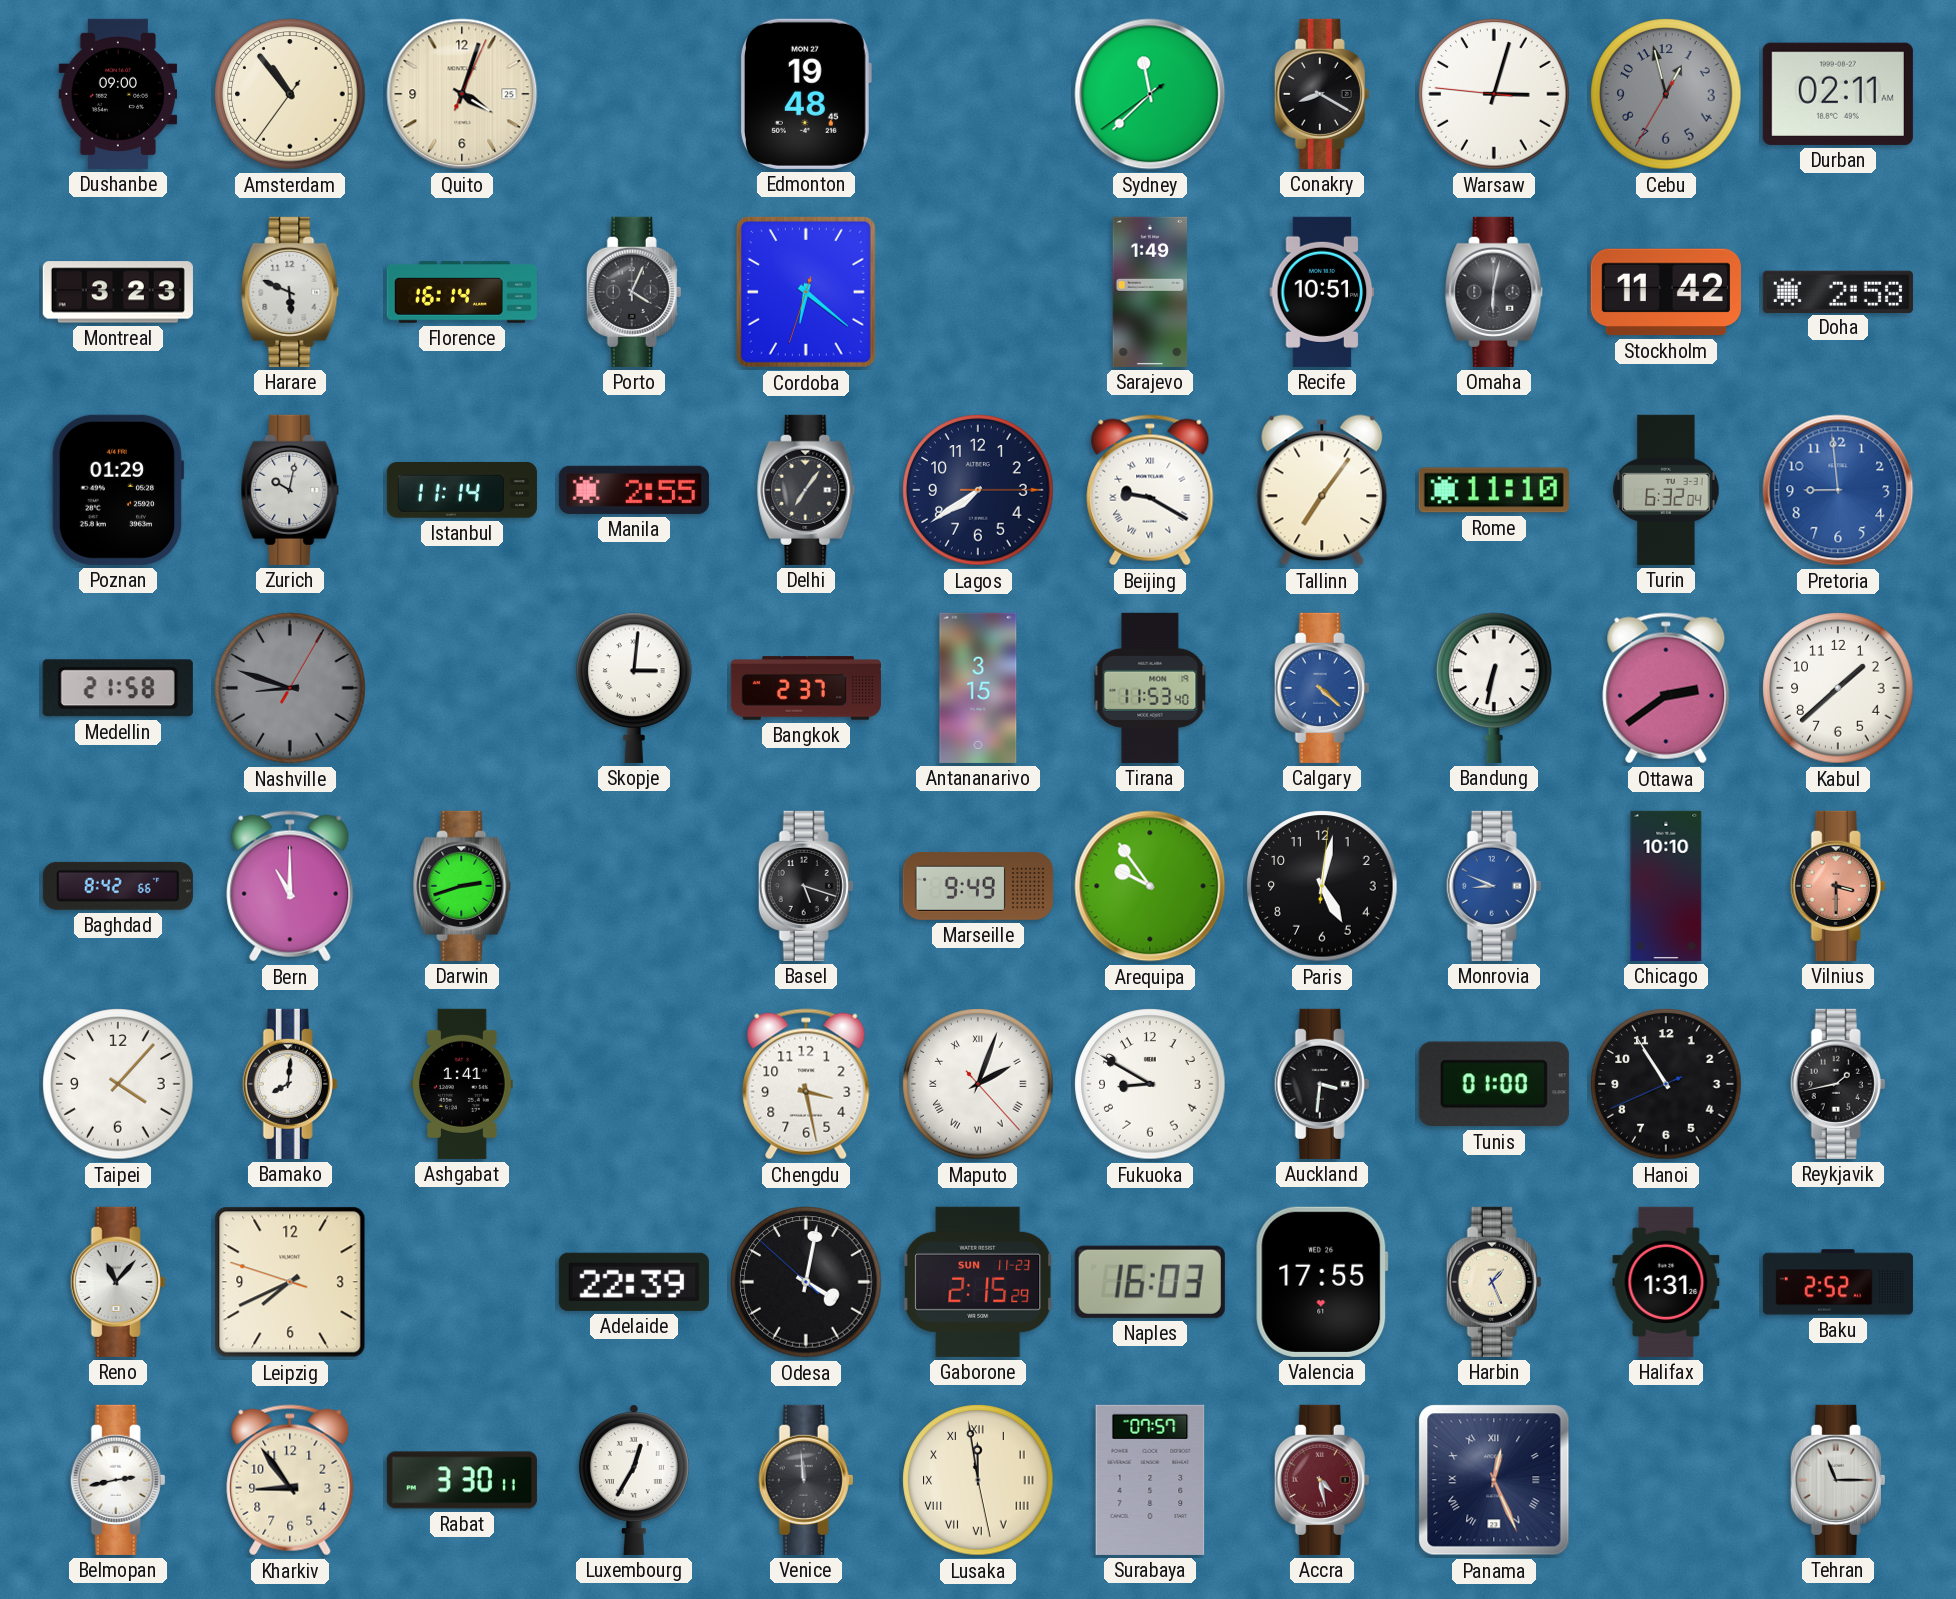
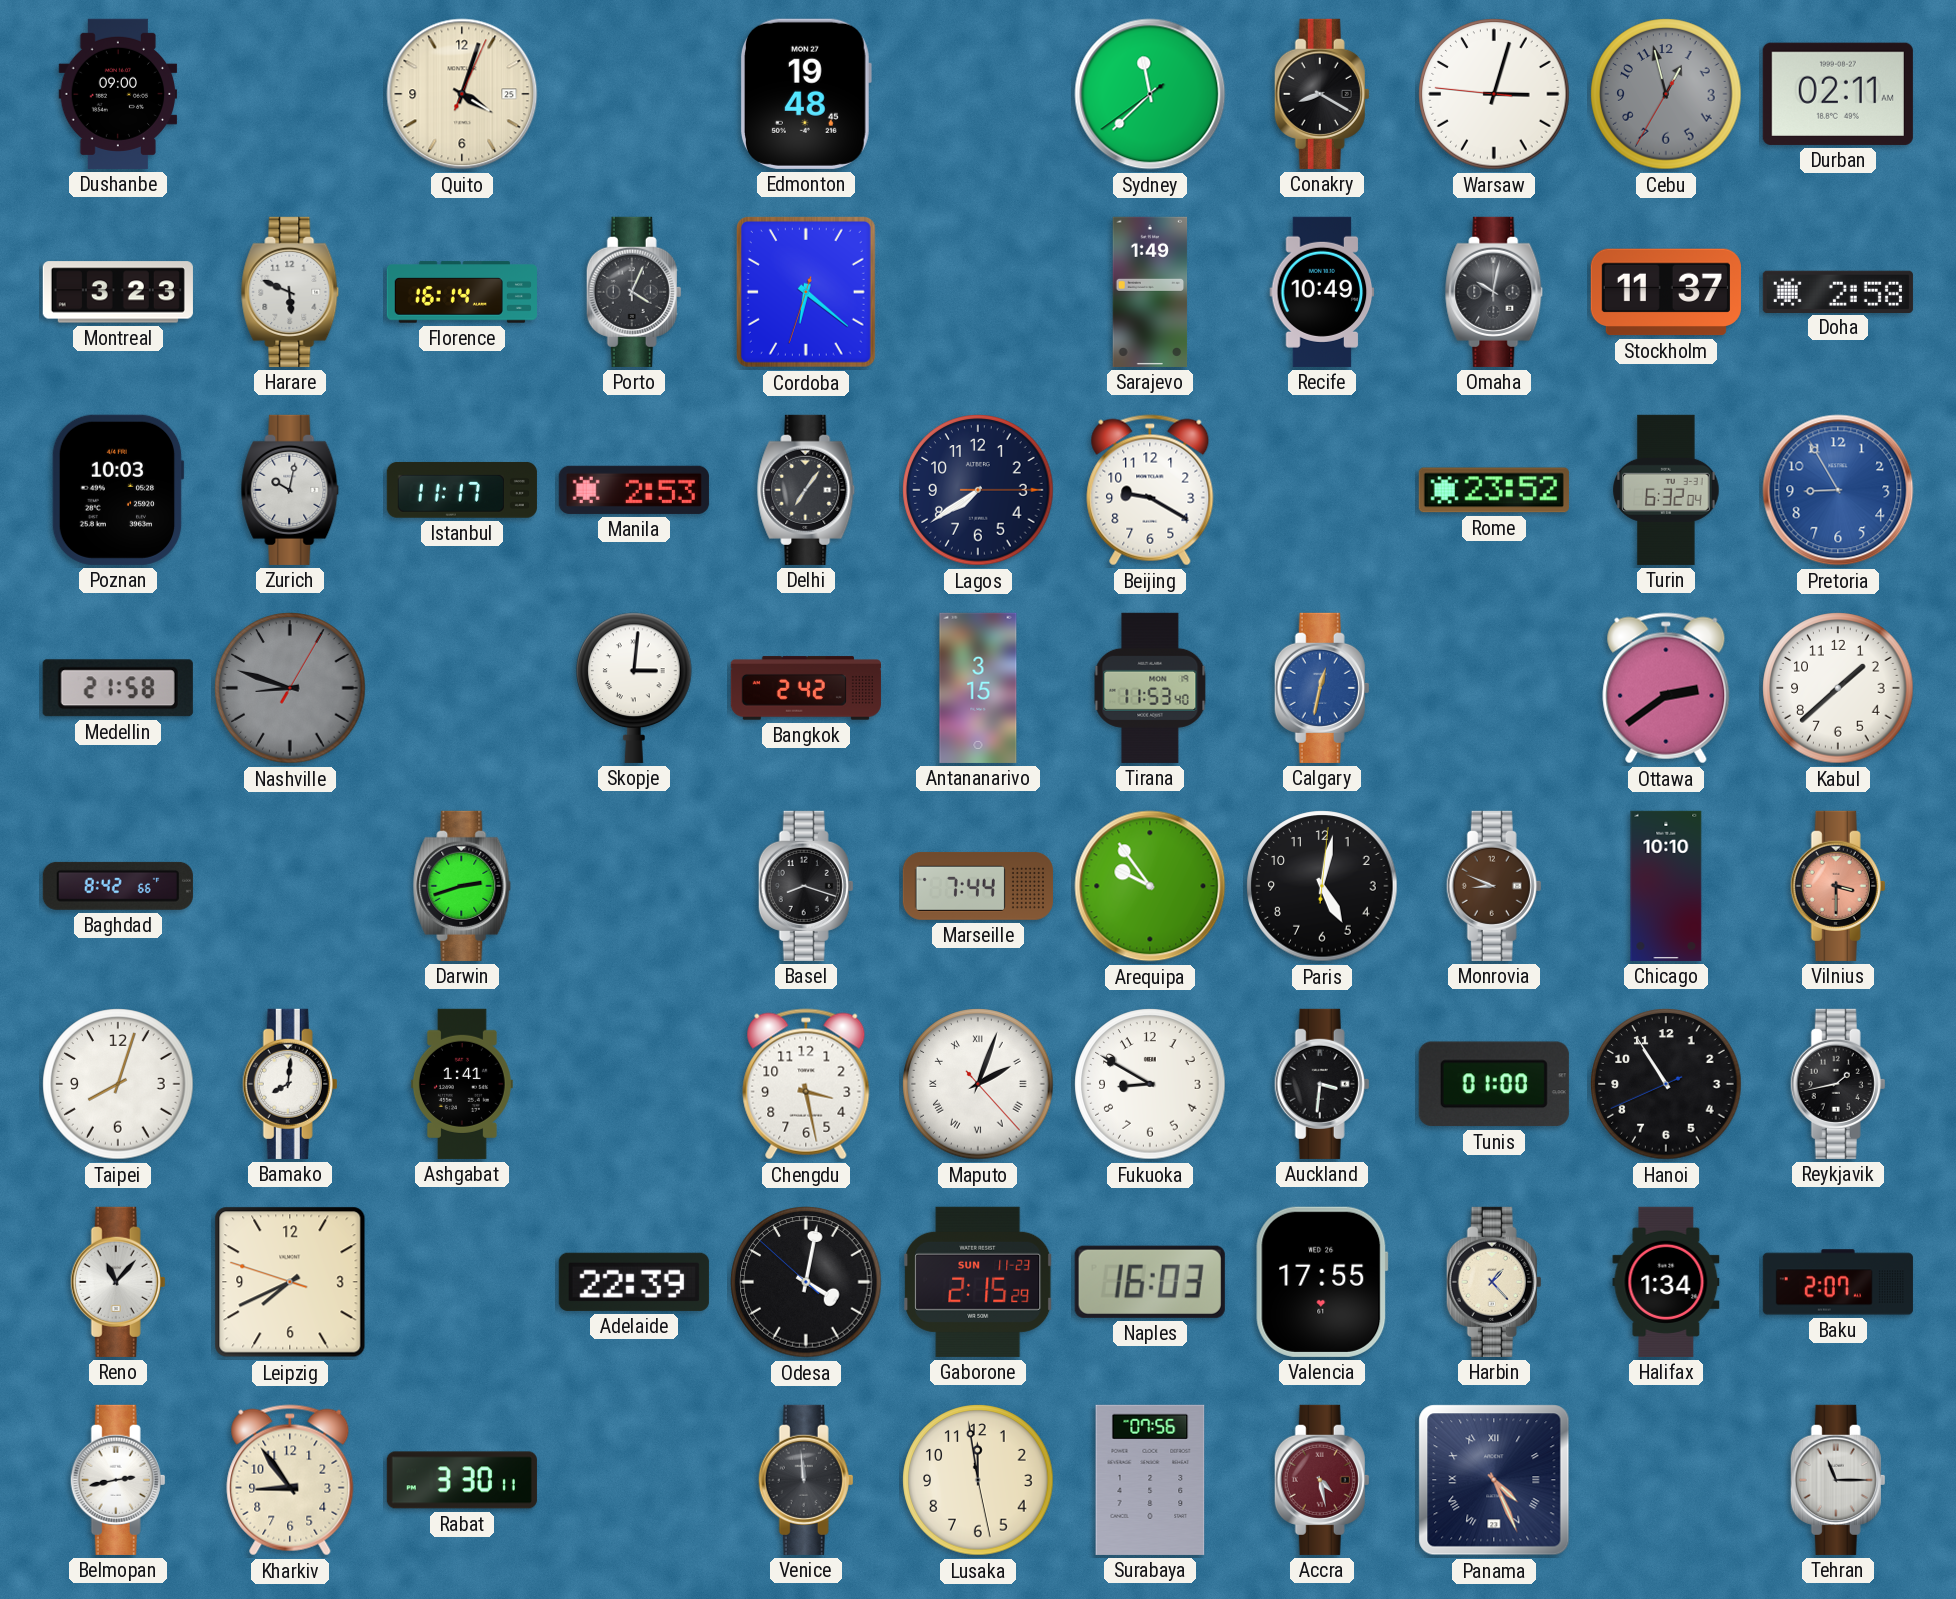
Amsterdam: 10:53 -> none
Recife: 10:51 -> 10:49
Omaha: 6:02 -> 10:02
Stockholm: 11:42 -> 11:37
Poznan: 01:29 -> 10:03
Istanbul: 11:14 -> 11:17
Manila: 2:55 -> 2:53
Beijing numerals: Roman -> Arabic
Tallinn: 7:06 -> none
Rome: 11:10 -> 23:52
Pretoria: 8:59 -> 8:55
Bangkok: 2:37 -> 2:42
Calgary: 4:22 -> 12:32
Bandung: 6:32 -> none
Bern: 11:00 -> none
Basel: 5:18 -> 8:18
Marseille: 9:49 -> 7:44
Monrovia dial: blue -> brown
Taipei: 4:07 -> 8:03
Harbin: 1:26 -> 1:23
Halifax: 1:31 -> 1:34
Baku: 2:52 -> 2:07
Luxembourg: 12:35 -> none
Lusaka numerals: Roman -> Arabic
Surabaya: 07:57 -> 07:56
Panama: 12:26 -> 4:26
